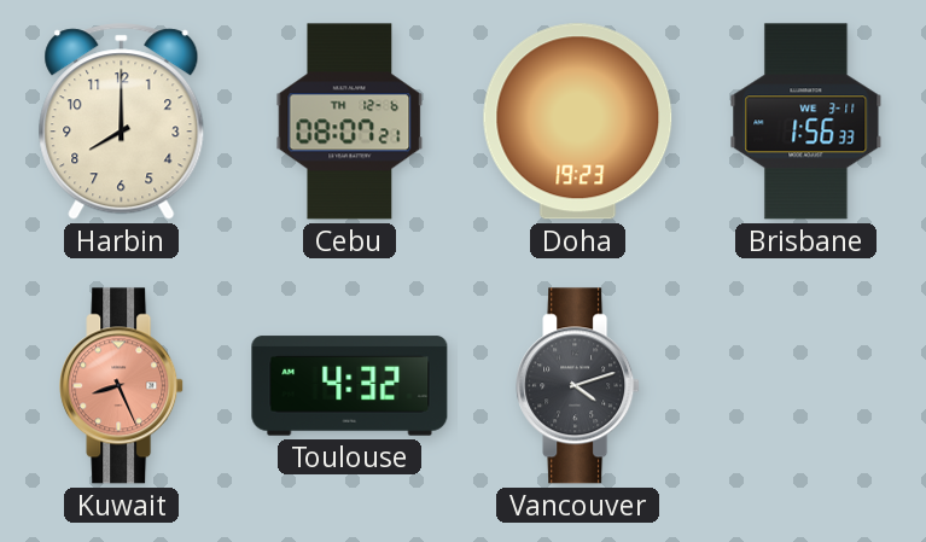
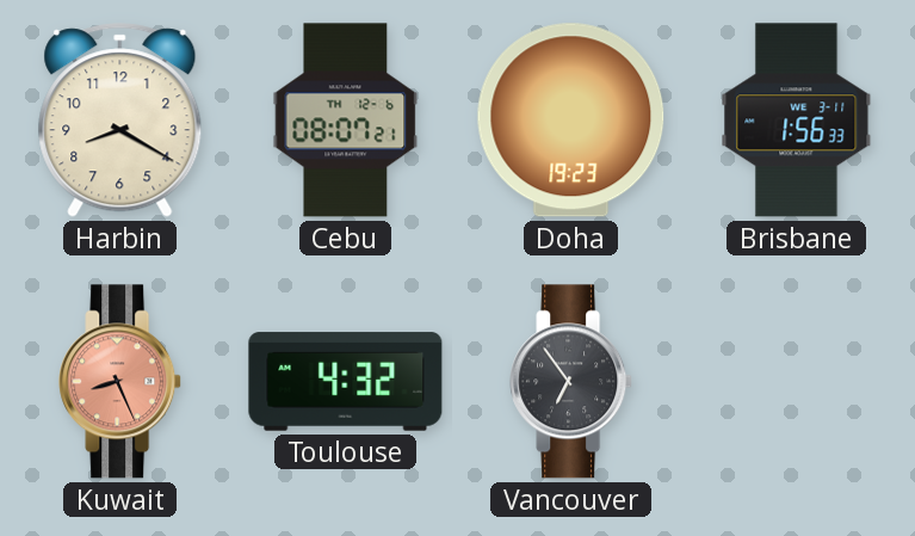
Harbin: 8:00 -> 8:20
Vancouver: 4:12 -> 6:54
